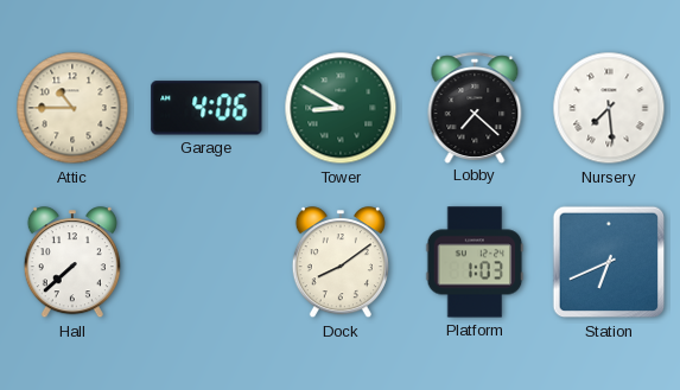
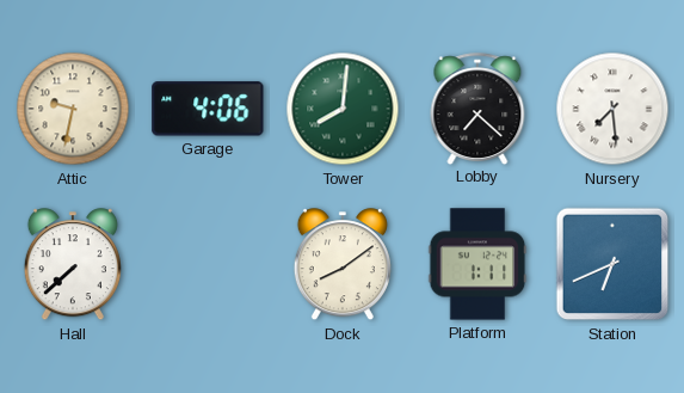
Attic: 10:45 -> 9:32
Tower: 8:50 -> 8:01
Platform: 1:03 -> 1:11
